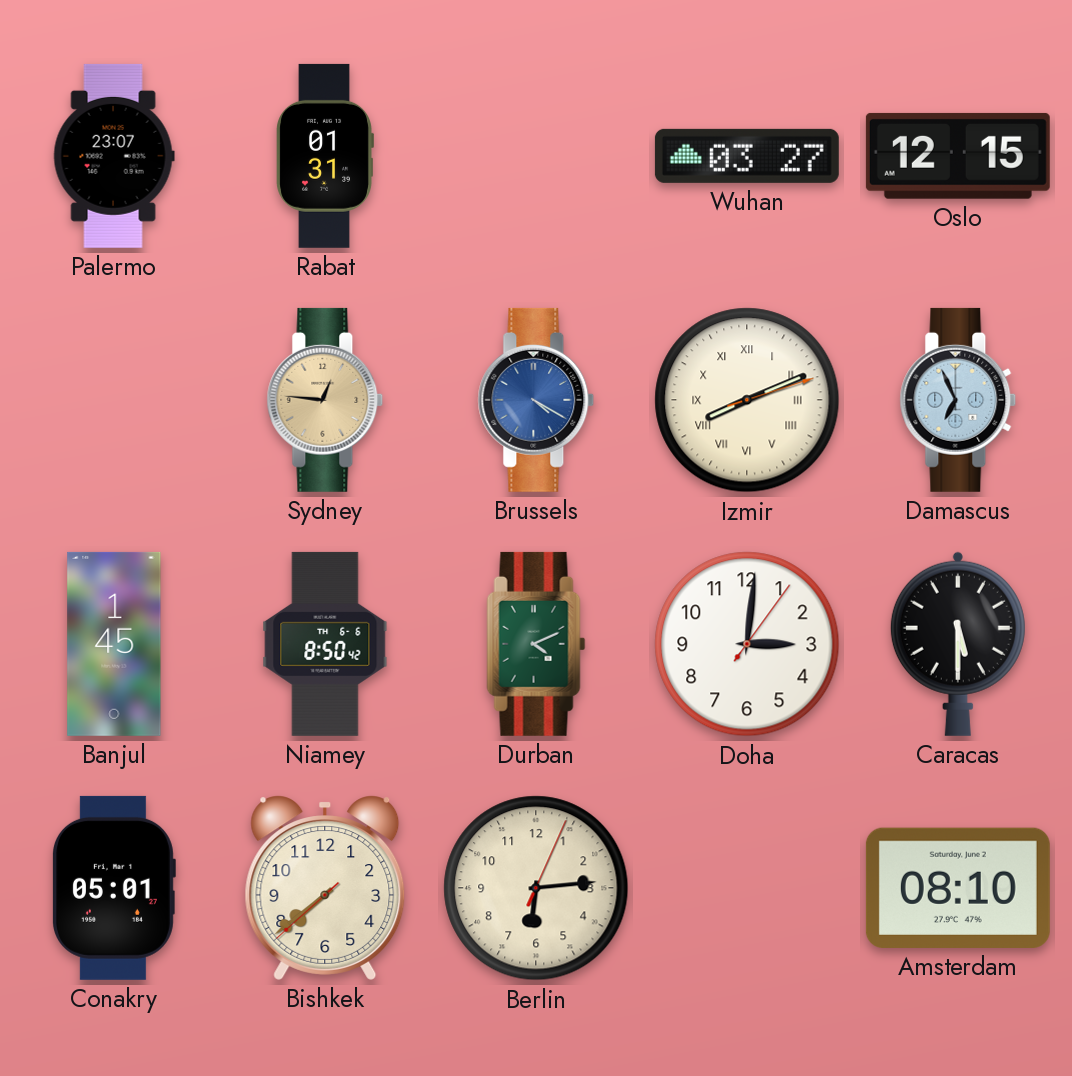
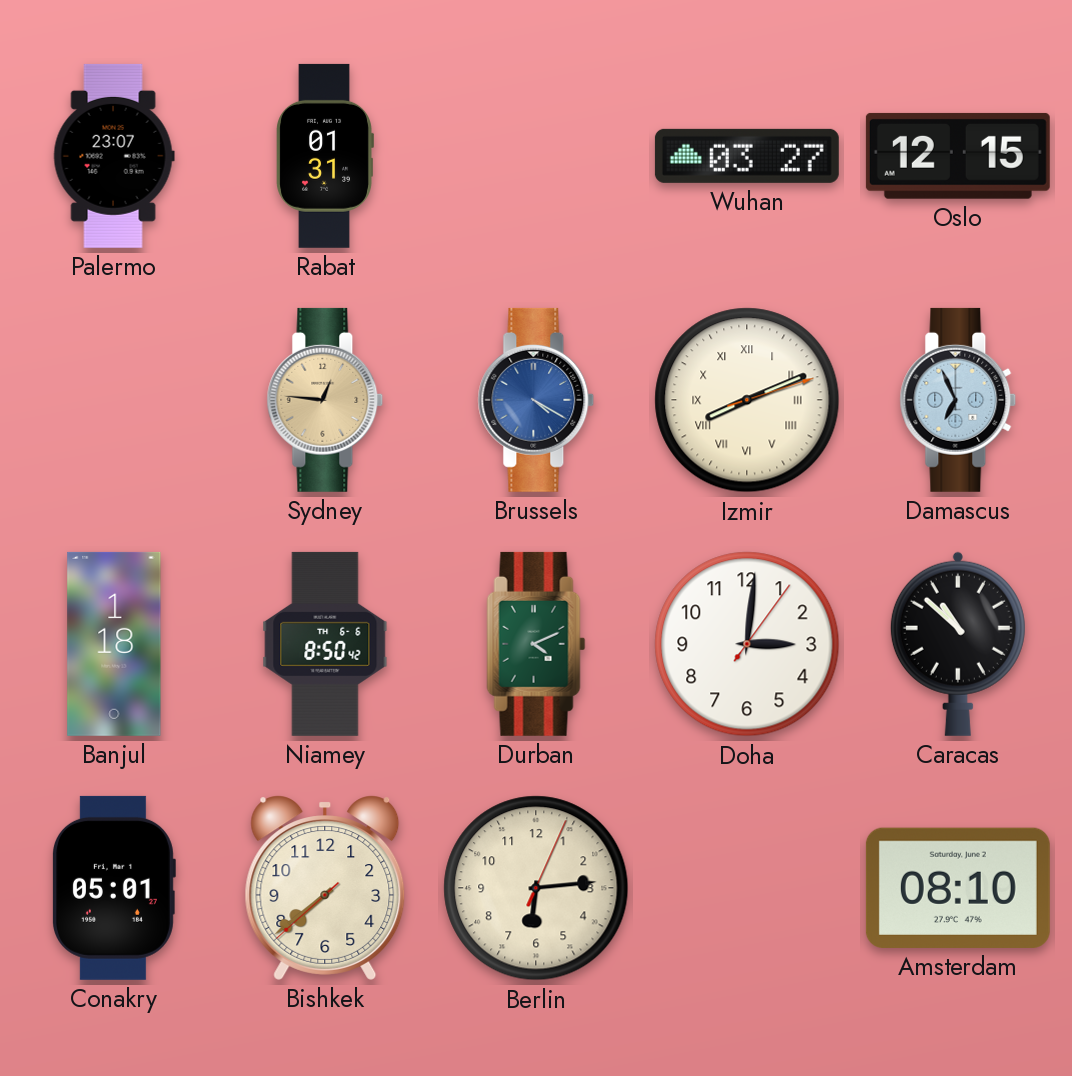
Banjul: 1:45 -> 1:18
Caracas: 5:30 -> 10:52
